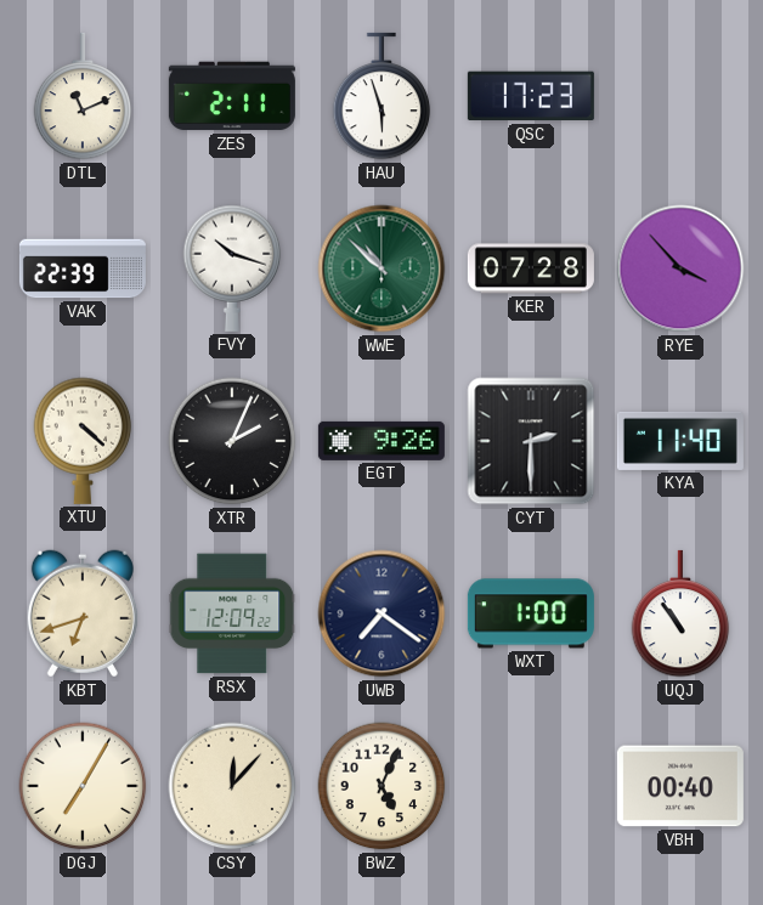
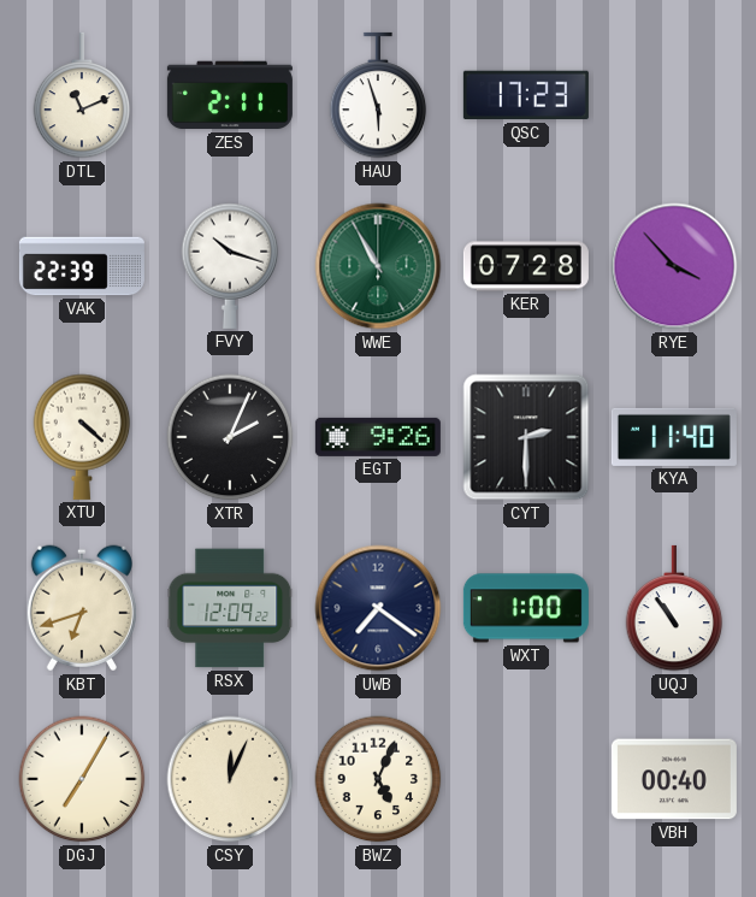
WWE: 10:52 -> 10:55
CSY: 12:07 -> 12:04
